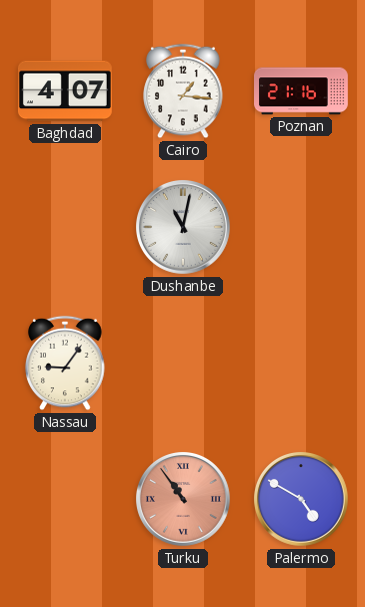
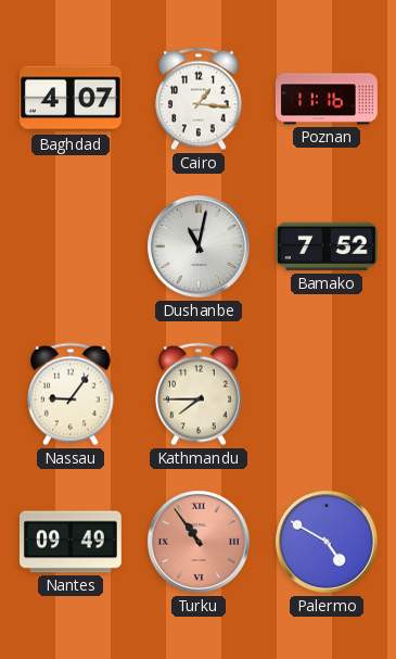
Poznan: 21:16 -> 11:16
Bamako: none -> 7:52
Kathmandu: none -> 7:45
Nantes: none -> 09:49
